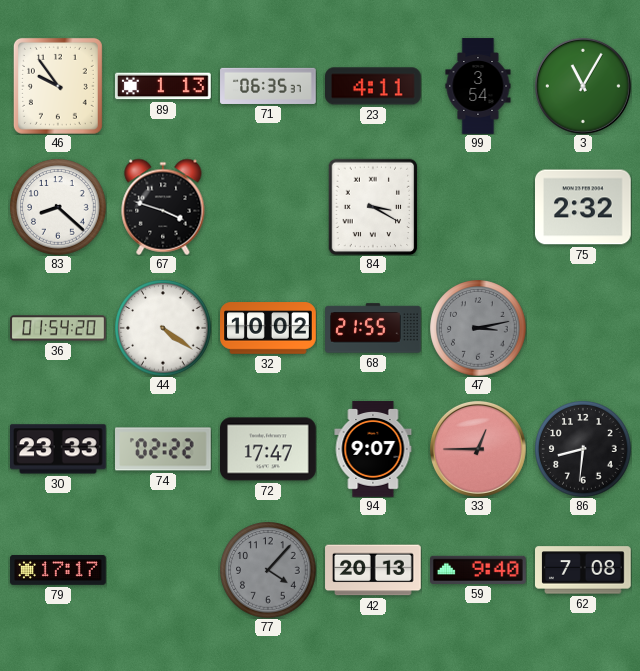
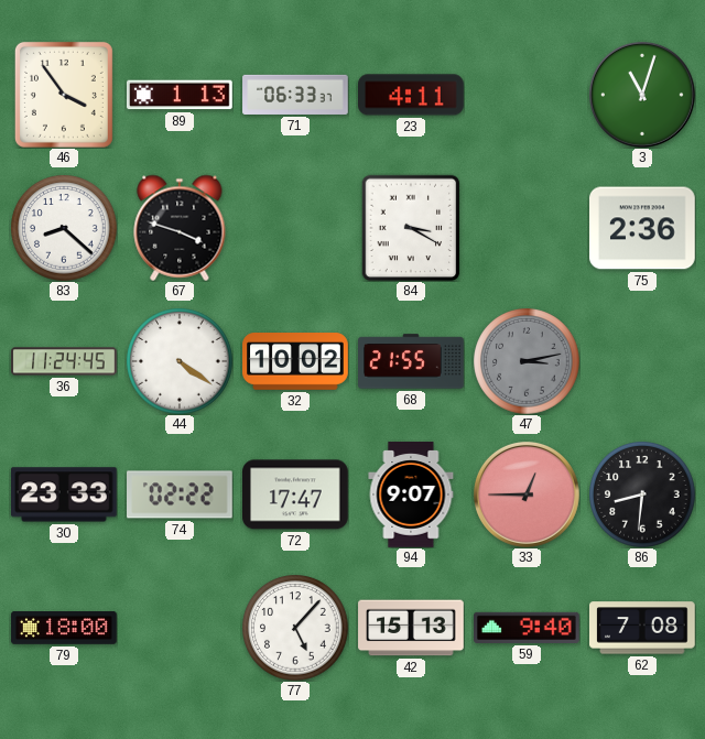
46: 9:54 -> 3:54
71: 06:35 -> 06:33
99: 3:54 -> none
3: 11:05 -> 11:03
75: 2:32 -> 2:36
36: 01:54 -> 11:24
79: 17:17 -> 18:00
77: 4:07 -> 5:07
77 dial: grey -> white
42: 20:13 -> 15:13
